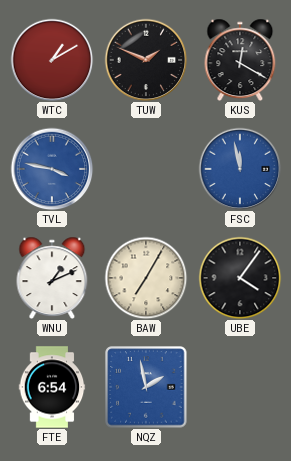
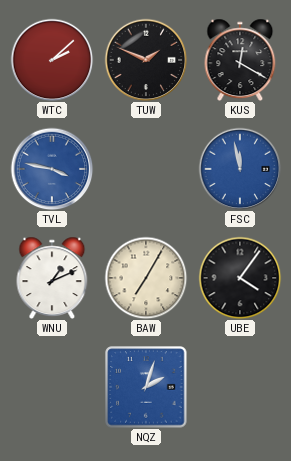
WTC: 1:10 -> 2:08
FTE: 6:54 -> none
NQZ: 1:58 -> 2:03
